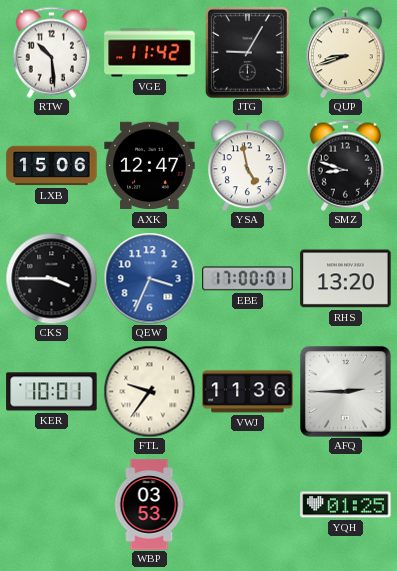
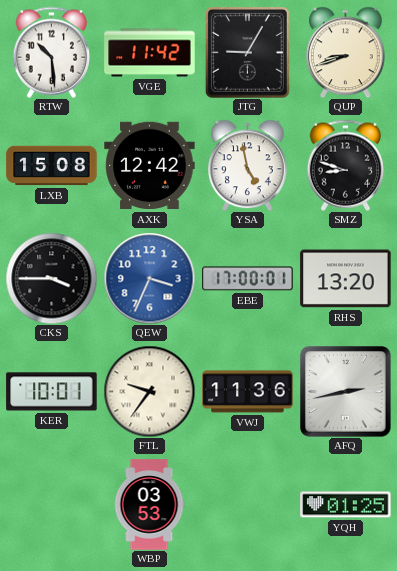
LXB: 15:06 -> 15:08
AXK: 12:47 -> 12:42
AFQ: 2:45 -> 2:43
